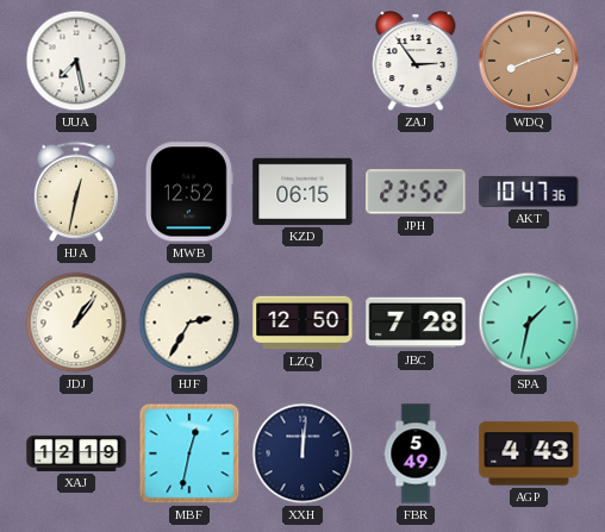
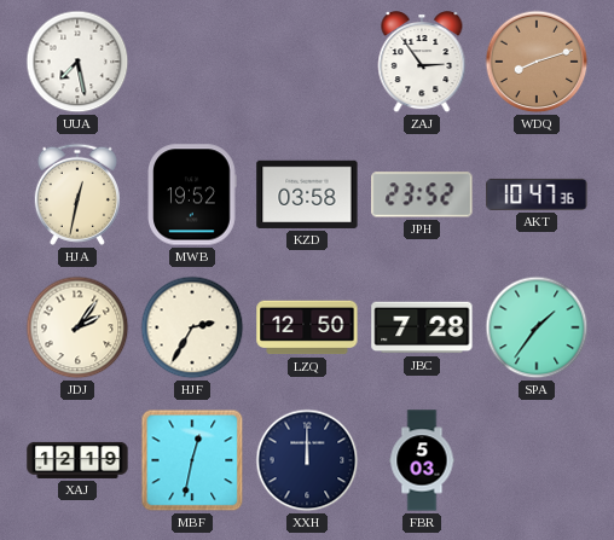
MWB: 12:52 -> 19:52
KZD: 06:15 -> 03:58
JDJ: 1:06 -> 2:06
SPA: 1:32 -> 1:36
XXH: 12:01 -> 12:00
FBR: 5:49 -> 5:03
AGP: 4:43 -> none
